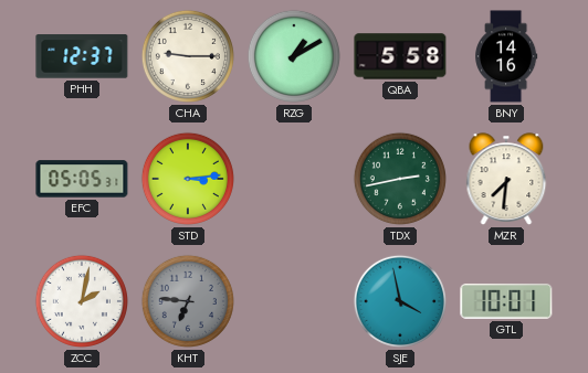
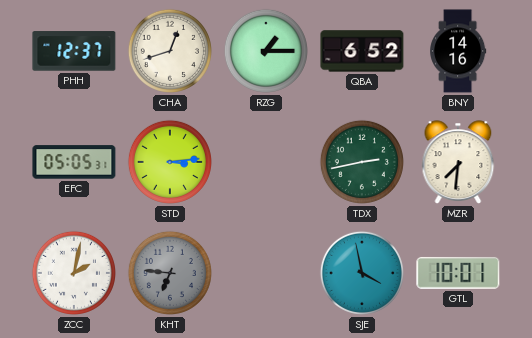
CHA: 9:15 -> 12:42
RZG: 1:10 -> 1:15
QBA: 5:58 -> 6:52
